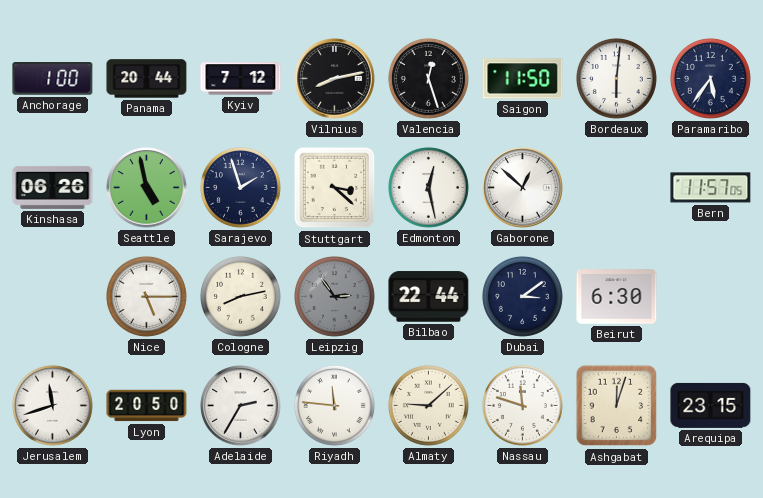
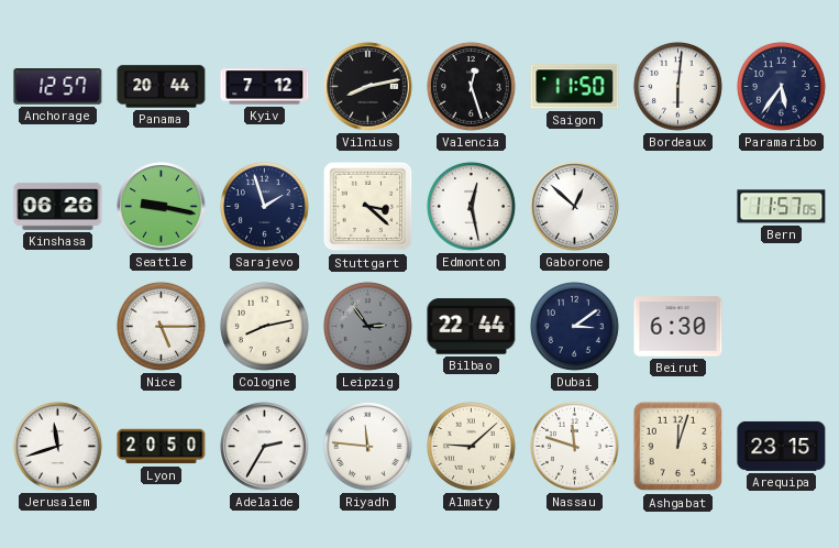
Anchorage: 1:00 -> 12:57
Seattle: 4:58 -> 9:17
